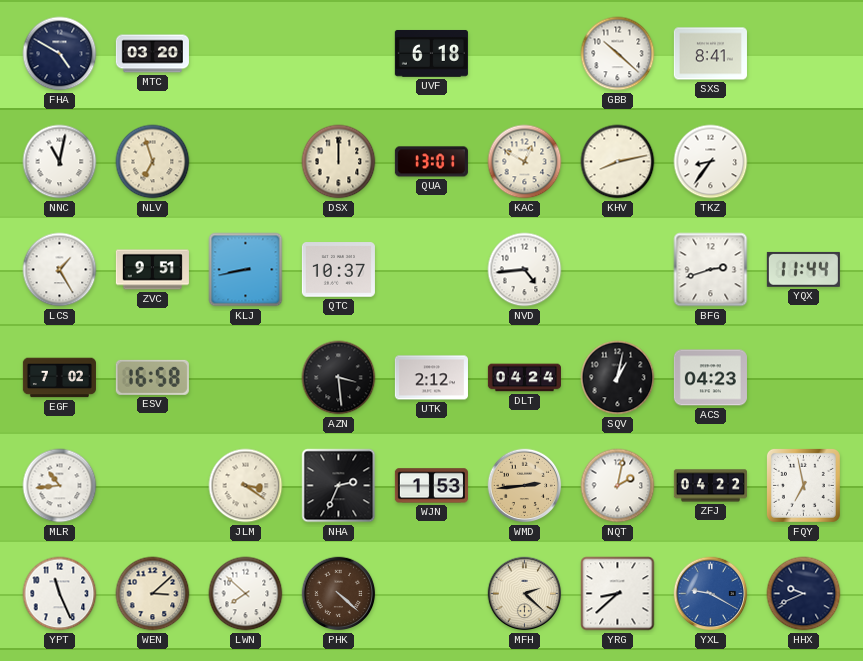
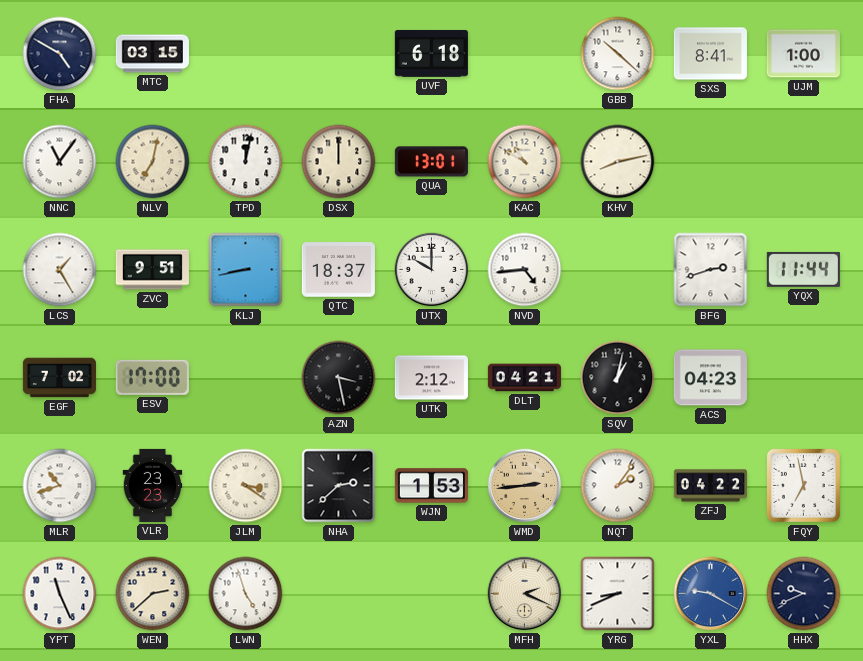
MTC: 03:20 -> 03:15
UJM: none -> 1:00
NNC: 11:02 -> 11:06
NLV: 6:57 -> 7:02
TPD: none -> 12:02
KAC: 12:50 -> 10:50
TKZ: 8:36 -> none
QTC: 10:37 -> 18:37
UTX: none -> 10:00
ESV: 16:58 -> 17:00
AZN: 3:29 -> 3:28
DLT: 04:24 -> 04:21
MLR: 10:44 -> 10:42
VLR: none -> 23:23
NHA: 2:34 -> 2:38
NQT: 2:02 -> 2:06
WEN: 3:08 -> 2:38
LWN: 7:52 -> 4:57
PHK: 4:22 -> none
MFH: 2:22 -> 2:19
YRG: 8:38 -> 8:41
